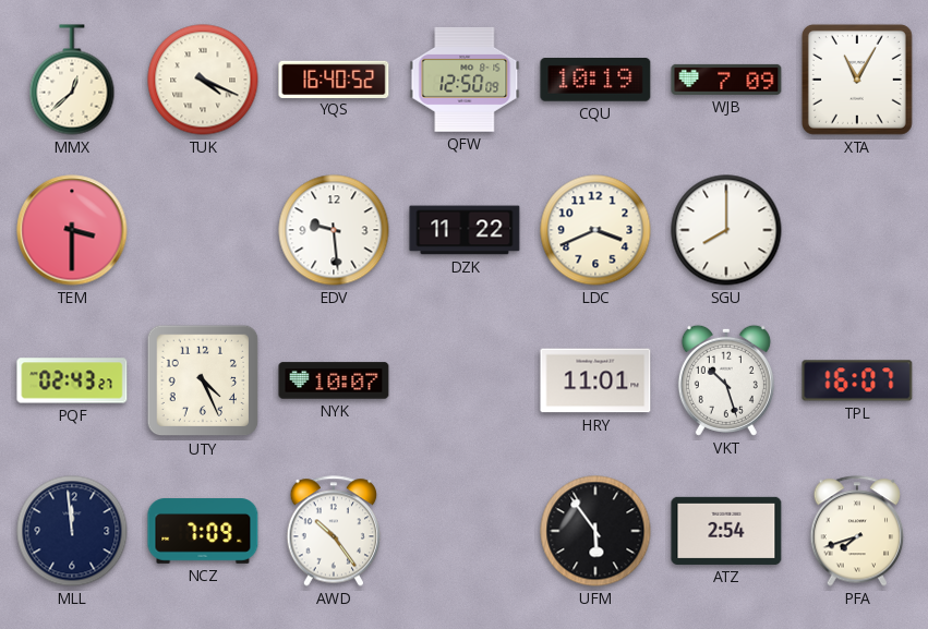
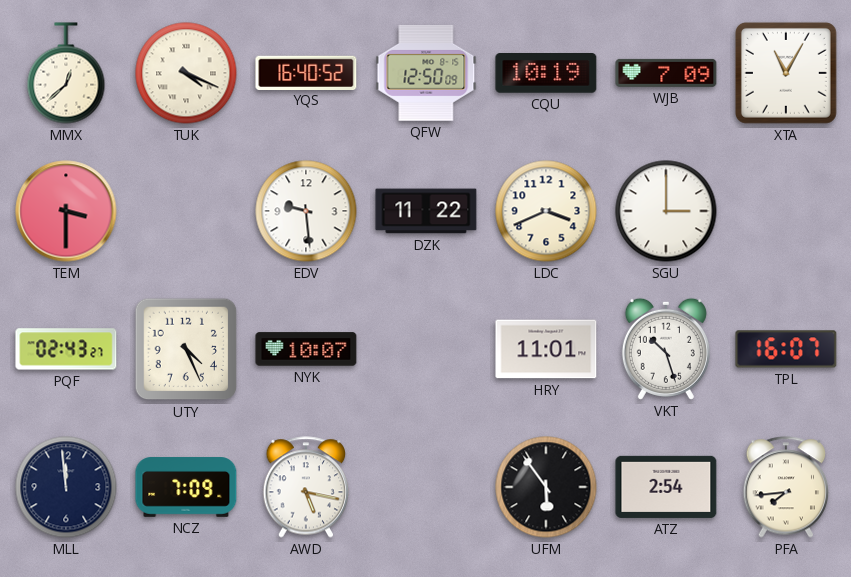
SGU: 8:00 -> 3:00
AWD: 10:24 -> 5:17
PFA: 7:42 -> 7:44
